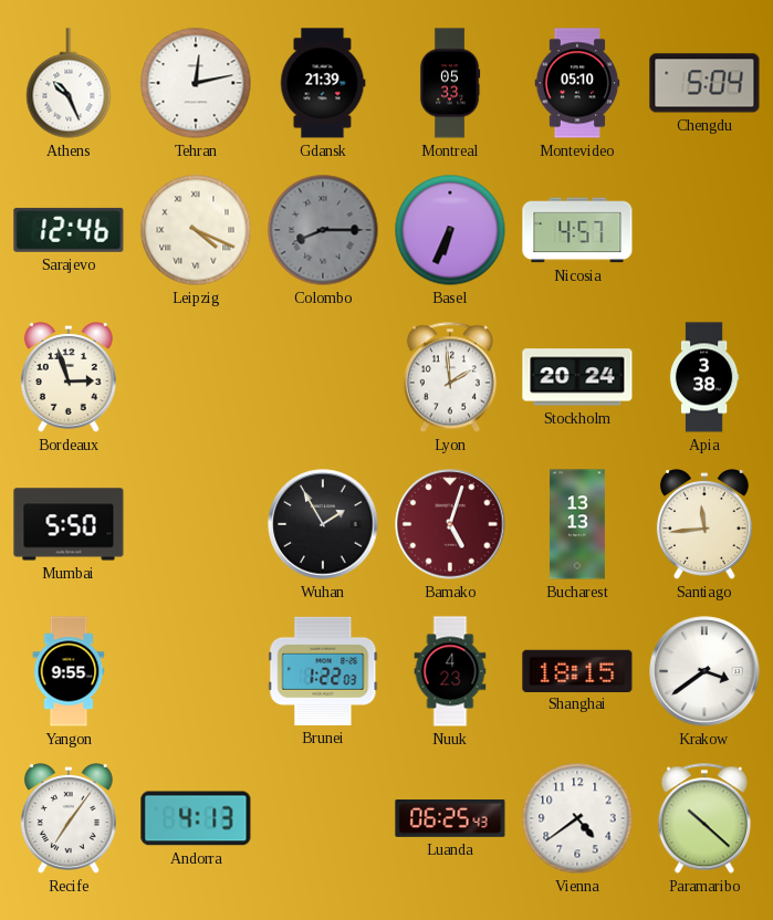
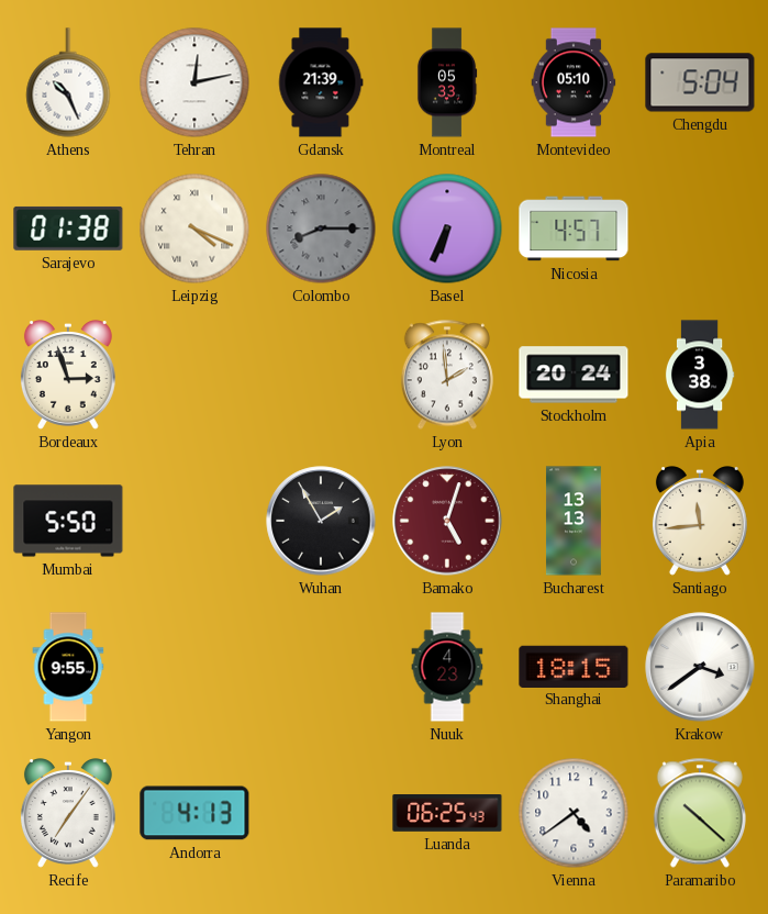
Sarajevo: 12:46 -> 01:38
Brunei: 1:22 -> none
